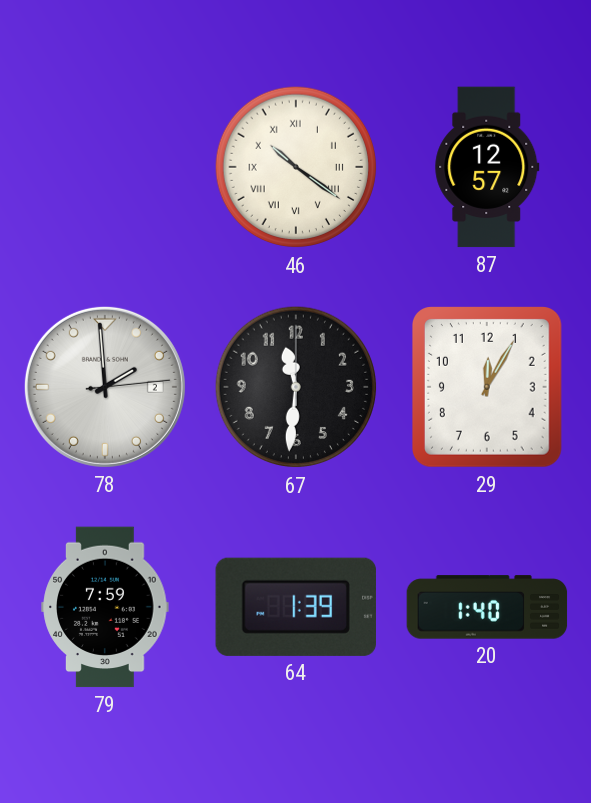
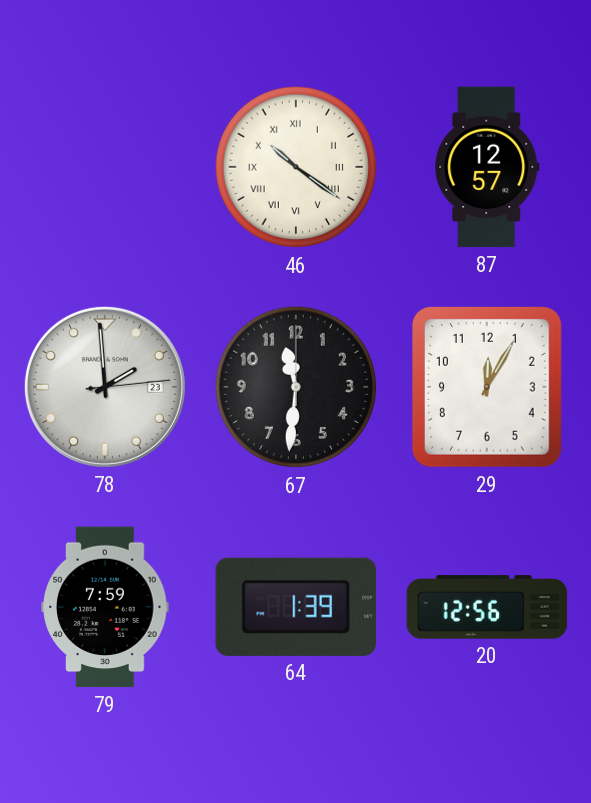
78 date: 2 -> 23
20: 1:40 -> 12:56
